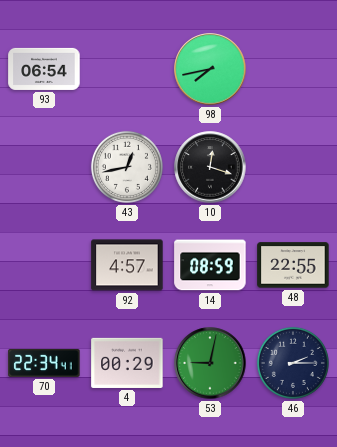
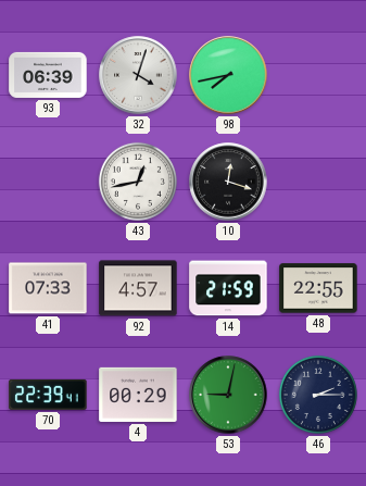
93: 06:54 -> 06:39
32: none -> 4:03
41: none -> 07:33
14: 08:59 -> 21:59
70: 22:34 -> 22:39
